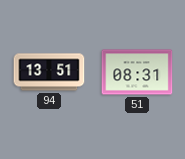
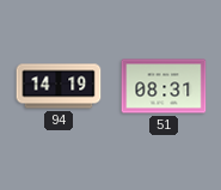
94: 13:51 -> 14:19
